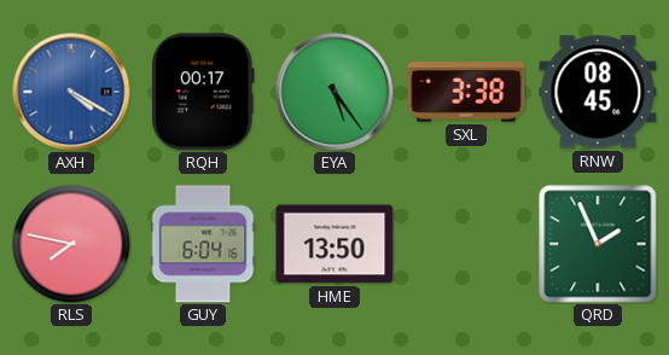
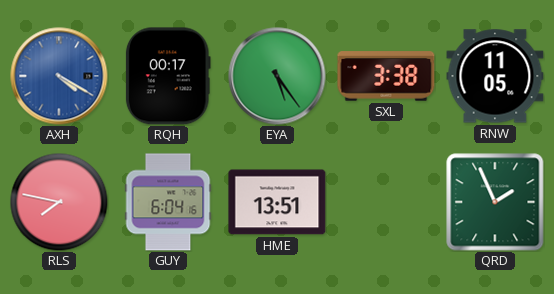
RNW: 08:45 -> 11:05
HME: 13:50 -> 13:51
